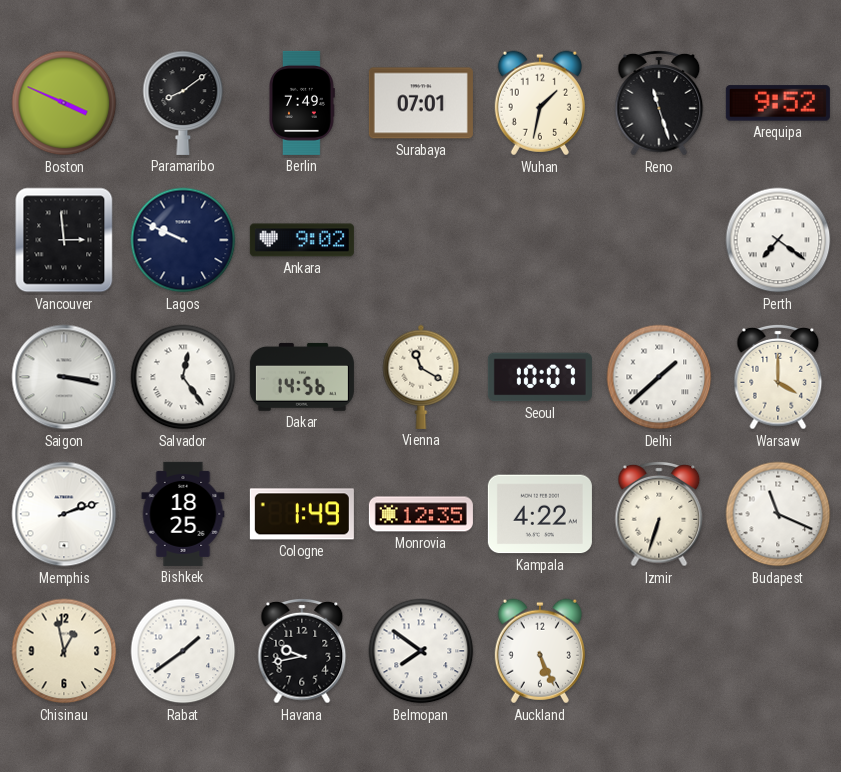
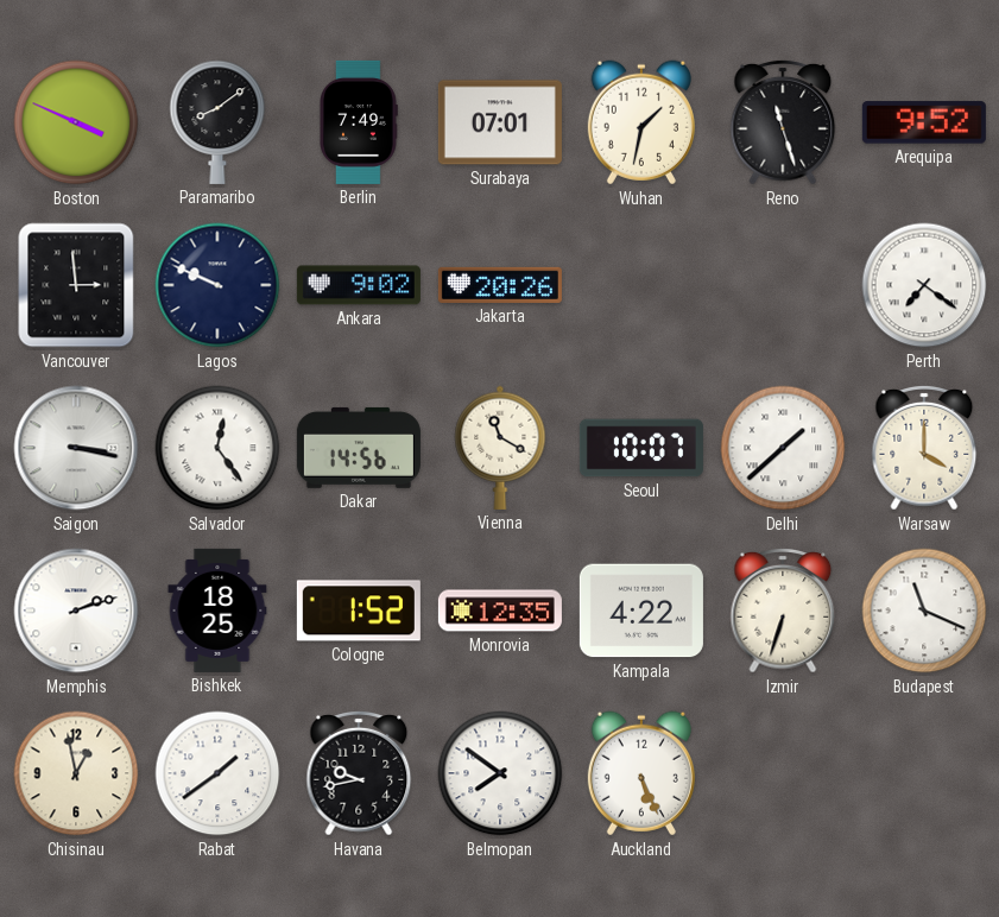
Jakarta: none -> 20:26
Cologne: 1:49 -> 1:52
